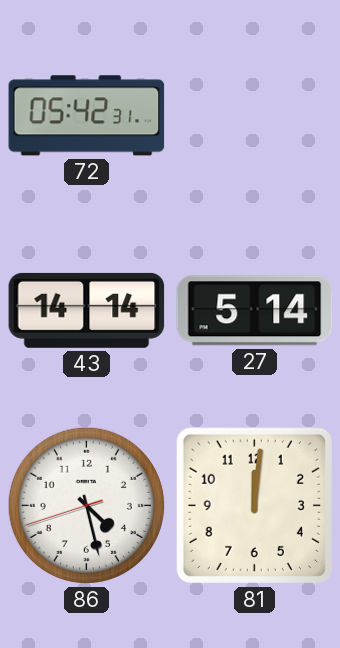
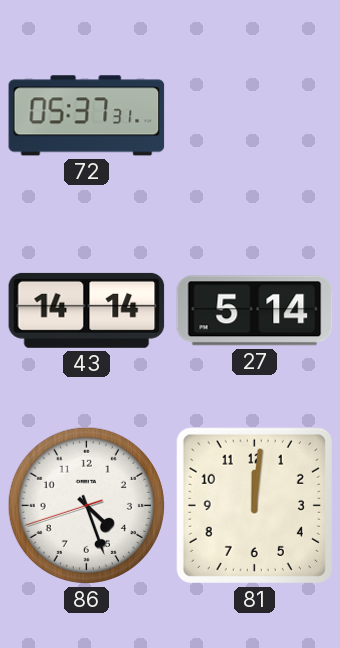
72: 05:42 -> 05:37
86: 4:27 -> 4:26
